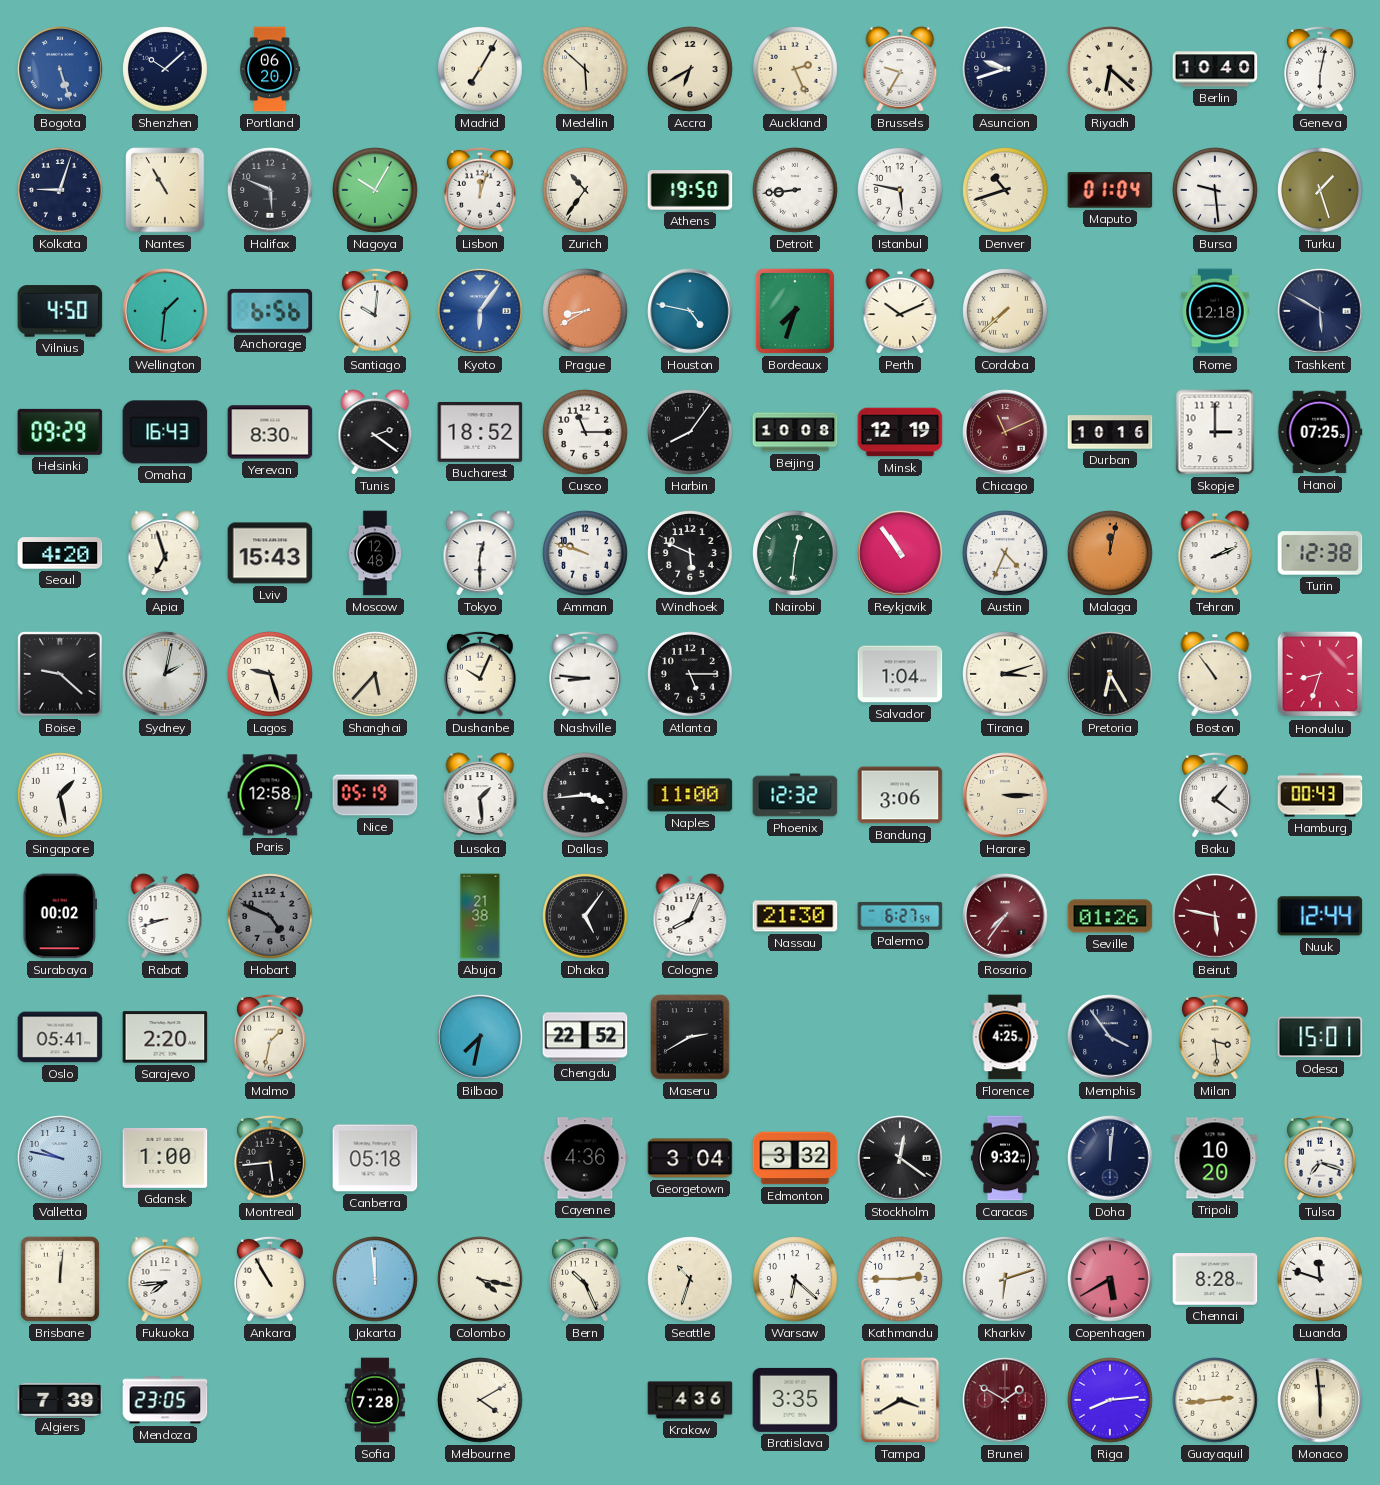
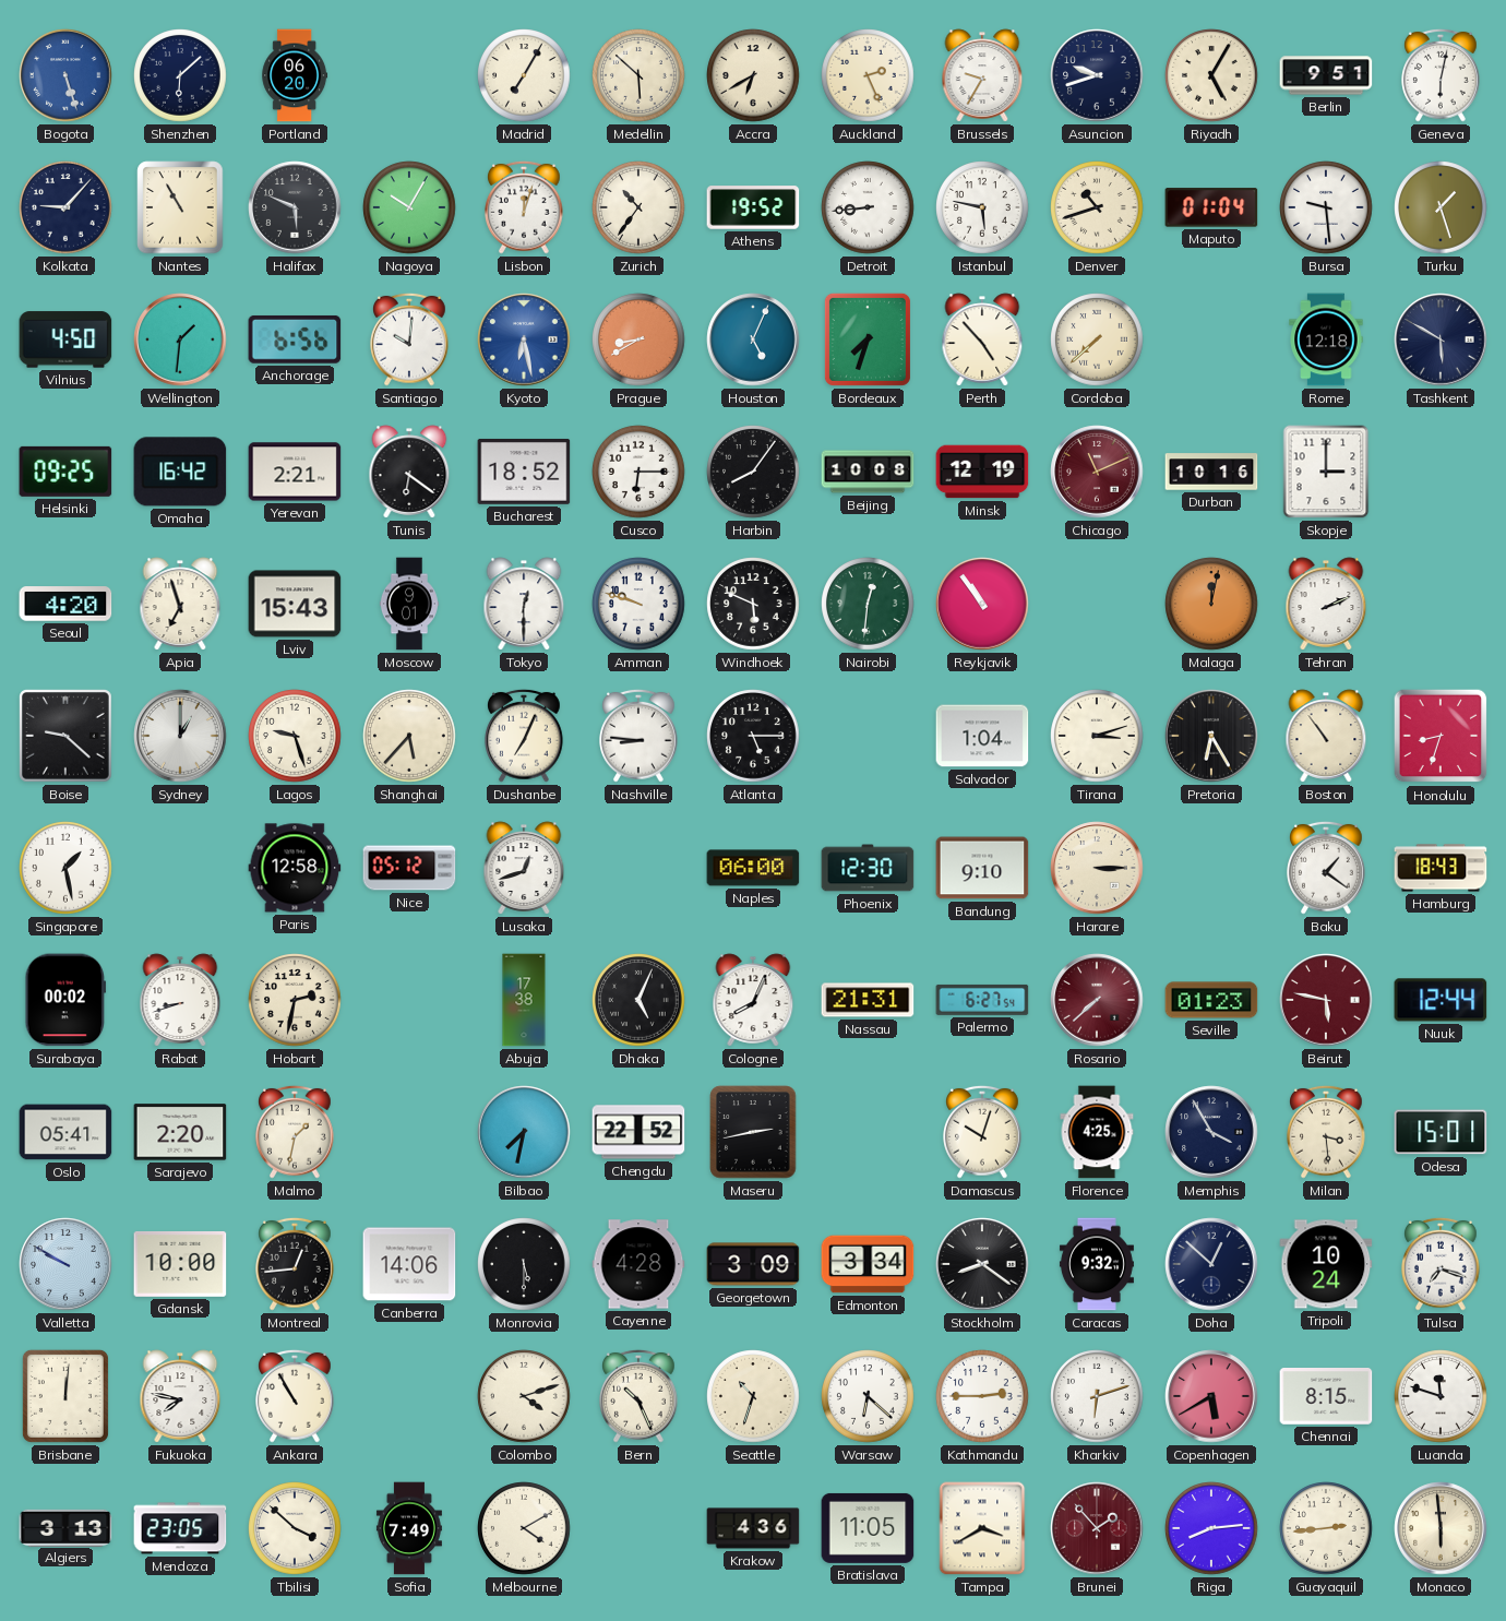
Shenzhen: 10:08 -> 6:08
Riyadh: 6:22 -> 5:05
Berlin: 10:40 -> 9:51
Kolkata: 9:03 -> 9:07
Athens: 19:50 -> 19:52
Kyoto: 6:06 -> 6:28
Houston: 4:47 -> 5:04
Perth: 10:11 -> 4:53
Helsinki: 09:29 -> 09:25
Omaha: 16:43 -> 16:42
Yerevan: 8:30 -> 2:21
Tunis: 2:21 -> 6:21
Cusco: 11:15 -> 6:15
Hanoi: 07:25 -> none
Moscow: 12:48 -> 9:01
Austin: 4:34 -> none
Turin: 12:38 -> none
Sydney: 2:02 -> 1:00
Dushanbe: 10:04 -> 7:04
Nice: 05:19 -> 05:12
Lusaka: 1:29 -> 12:42
Dallas: 3:44 -> none
Naples: 11:00 -> 06:00
Phoenix: 12:32 -> 12:30
Bandung: 3:06 -> 9:10
Hamburg: 00:43 -> 18:43
Hobart: 4:49 -> 2:32
Hobart dial: grey -> cream
Abuja: 21:38 -> 17:38
Dhaka: 5:06 -> 5:04
Nassau: 21:30 -> 21:31
Rosario: 7:36 -> 7:38
Seville: 01:26 -> 01:23
Maseru: 2:40 -> 2:43
Damascus: none -> 10:03
Memphis: 3:54 -> 3:55
Valletta: 9:47 -> 9:50
Gdansk: 1:00 -> 10:00
Montreal: 5:44 -> 12:44
Canberra: 05:18 -> 14:06
Monrovia: none -> 5:30
Cayenne: 4:36 -> 4:28
Georgetown: 3:04 -> 3:09
Edmonton: 3:32 -> 3:34
Stockholm: 12:21 -> 8:21
Doha: 12:01 -> 12:52
Tripoli: 10:20 -> 10:24
Fukuoka: 7:44 -> 7:47
Jakarta: 11:59 -> none
Colombo: 4:17 -> 4:12
Chennai: 8:28 -> 8:15
Algiers: 7:39 -> 3:13
Tbilisi: none -> 3:52
Sofia: 7:28 -> 7:49
Bratislava: 3:35 -> 11:05
Brunei: 1:50 -> 1:53
